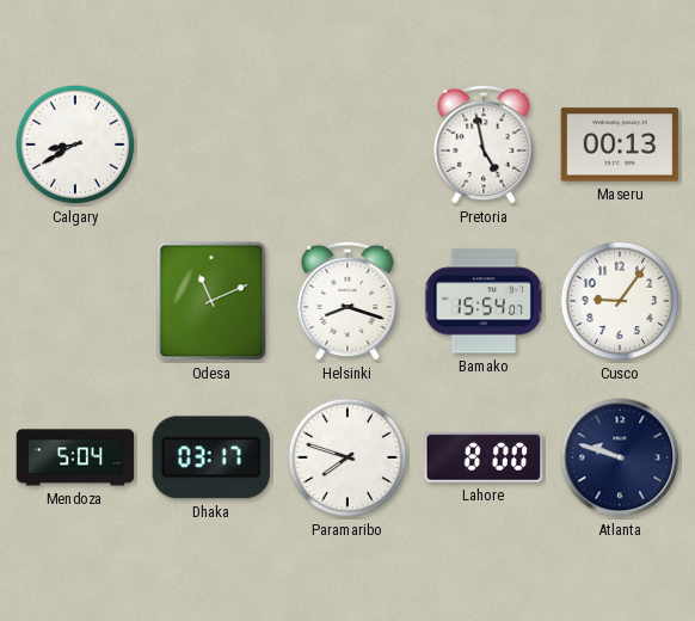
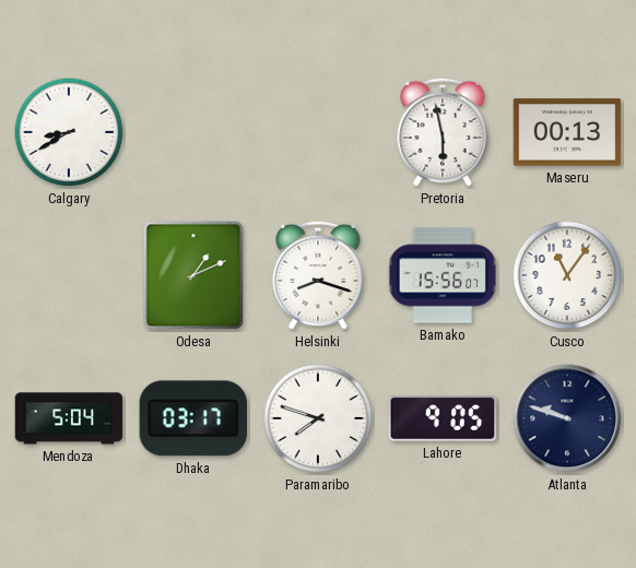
Pretoria: 4:58 -> 5:58
Odesa: 11:11 -> 1:11
Bamako: 15:54 -> 15:56
Cusco: 9:06 -> 11:06
Lahore: 8:00 -> 9:05
